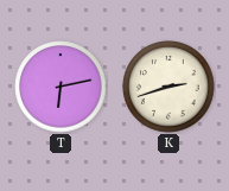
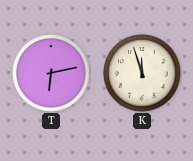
K: 2:42 -> 11:57
